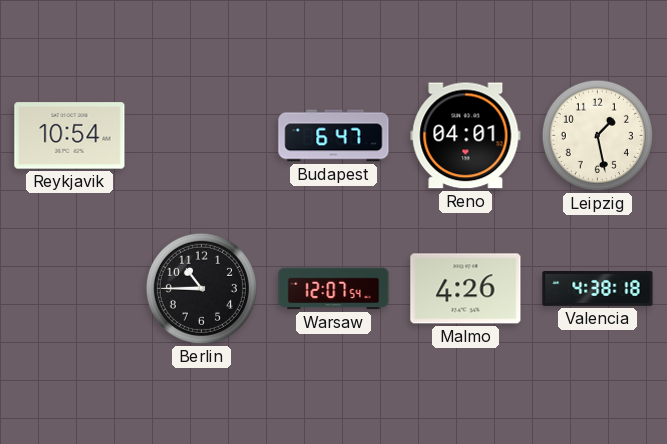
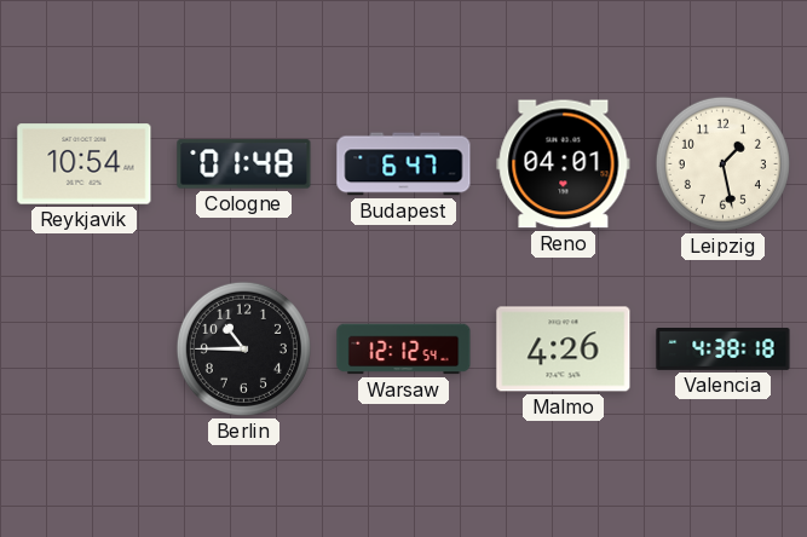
Cologne: none -> 01:48
Warsaw: 12:07 -> 12:12
